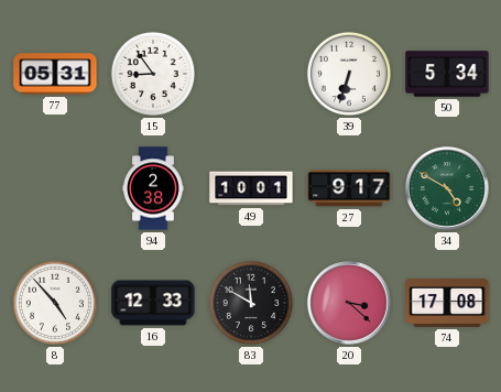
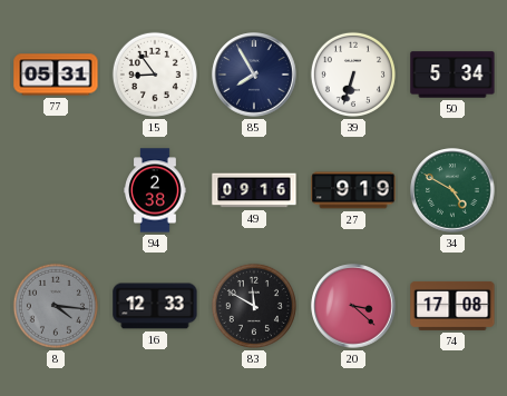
85: none -> 7:55
49: 10:01 -> 09:16
27: 9:17 -> 9:19
8: 4:53 -> 4:16
8 dial: white -> grey
